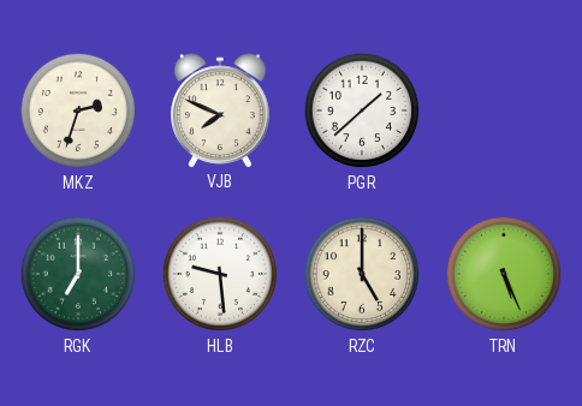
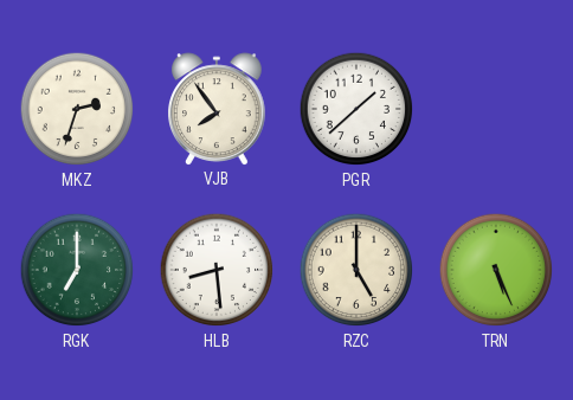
VJB: 7:49 -> 7:54
HLB: 9:29 -> 8:29
